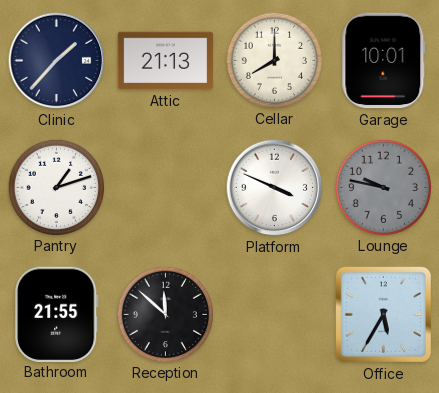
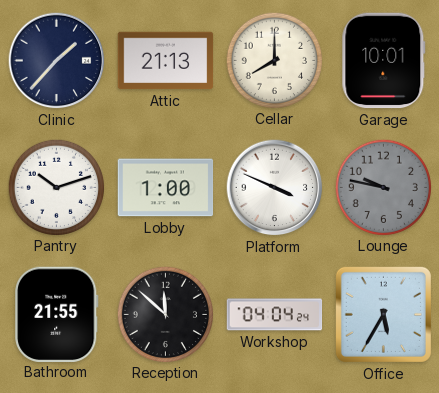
Pantry: 1:12 -> 10:12
Lobby: none -> 1:00
Workshop: none -> 04:04
